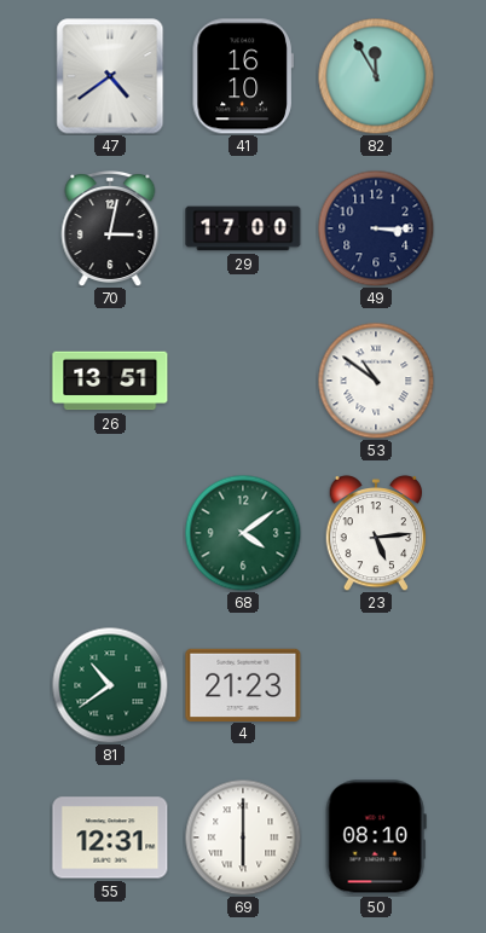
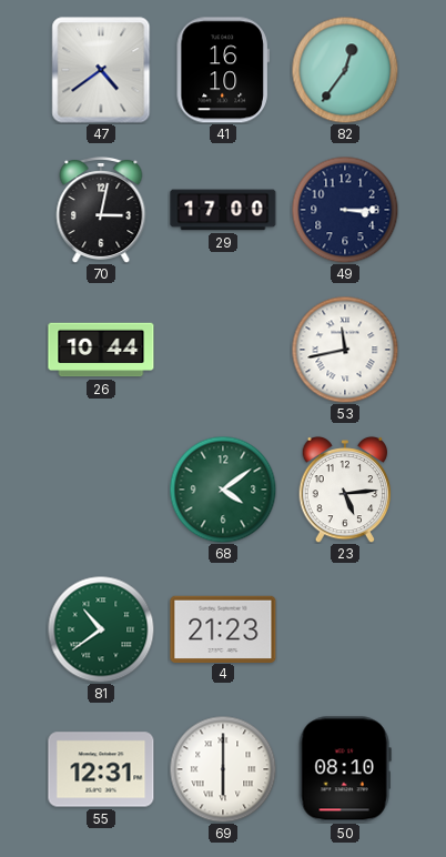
82: 11:55 -> 12:36
26: 13:51 -> 10:44
53: 10:51 -> 11:43
